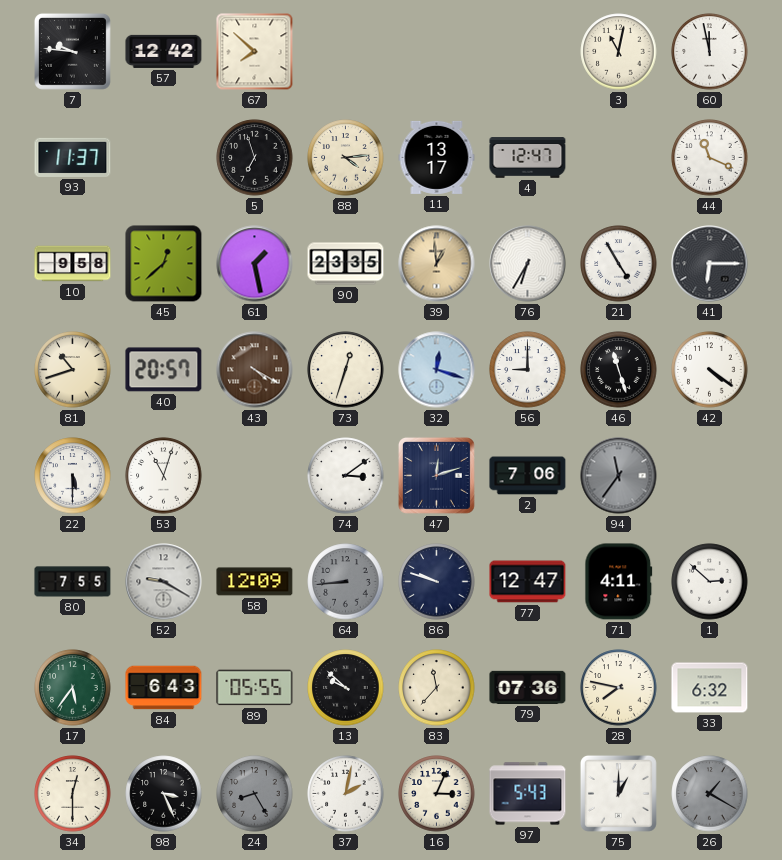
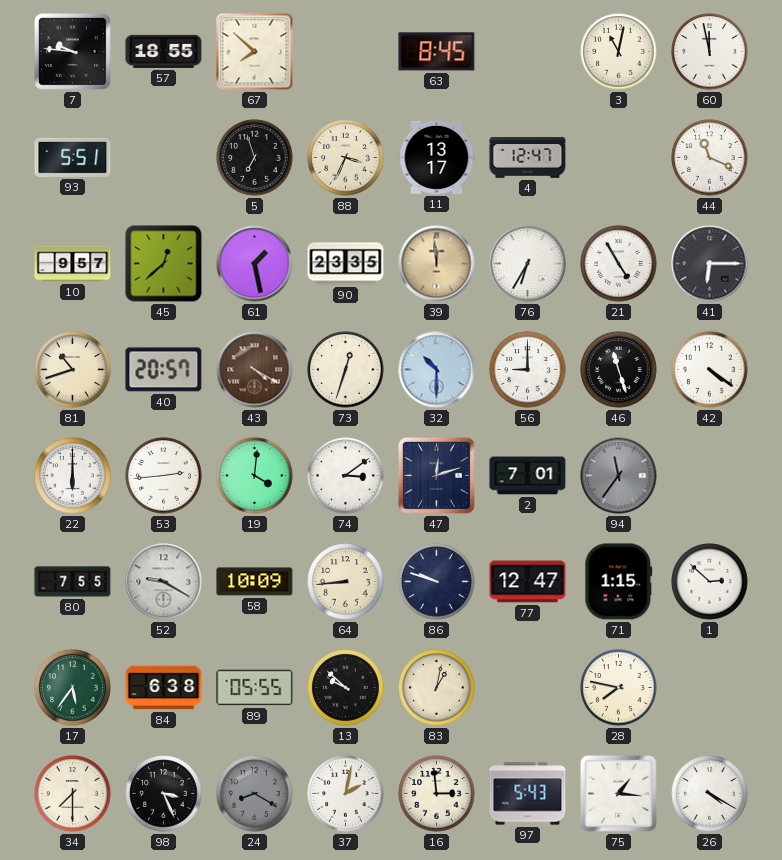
57: 12:42 -> 18:55
63: none -> 8:45
93: 11:37 -> 5:51
88: 4:14 -> 3:34
10: 9:58 -> 9:57
39: 12:59 -> 11:59
32: 12:18 -> 10:30
22: 5:30 -> 6:00
53: 11:03 -> 2:44
19: none -> 4:01
2: 7:06 -> 7:01
58: 12:09 -> 10:09
64 dial: grey -> cream
71: 4:11 -> 1:15
84: 6:43 -> 6:38
83: 11:37 -> 1:02
79: 07:36 -> none
33: 6:32 -> none
34: 12:30 -> 7:30
24: 8:25 -> 8:20
16: 3:04 -> 2:59
75: 1:00 -> 1:16
26: 1:20 -> 4:20
26 dial: grey -> white
